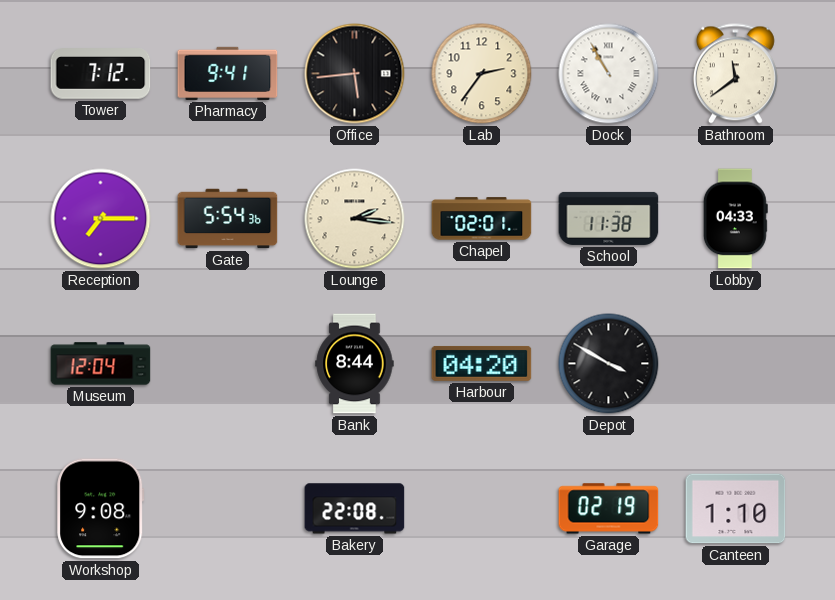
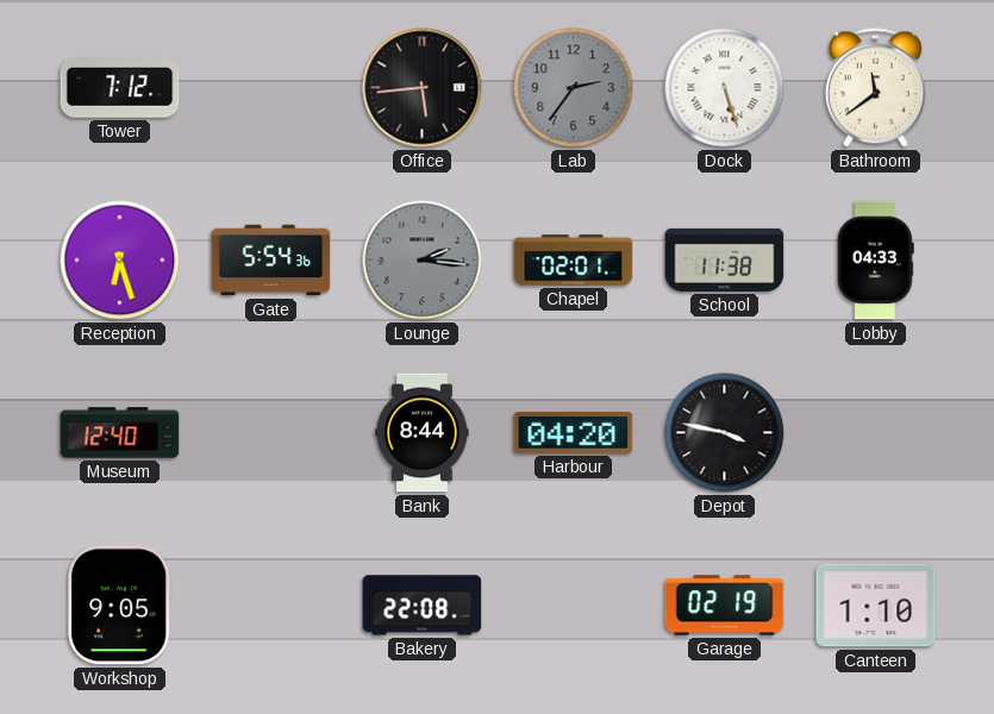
Pharmacy: 9:41 -> none
Lab dial: cream -> grey
Dock: 10:55 -> 5:27
Reception: 7:15 -> 6:27
Lounge dial: cream -> grey
Museum: 12:04 -> 12:40
Depot: 3:50 -> 3:47
Workshop: 9:08 -> 9:05
